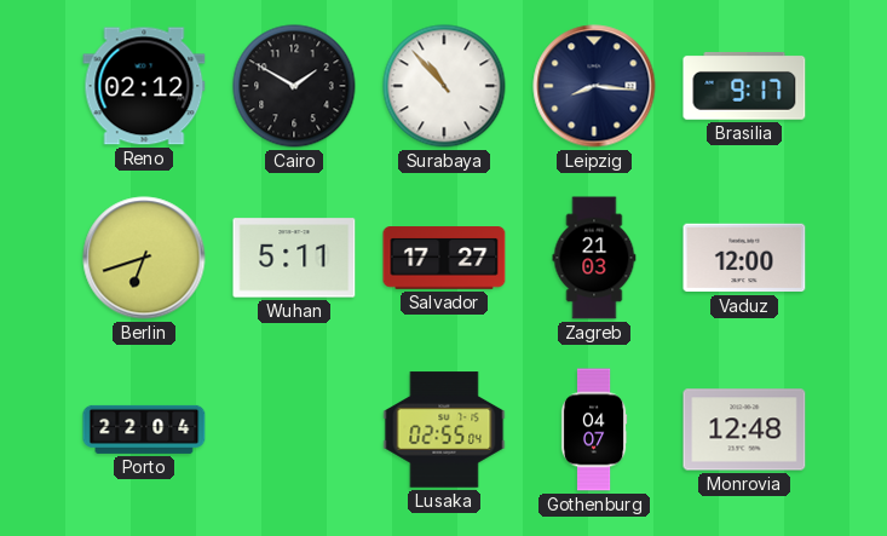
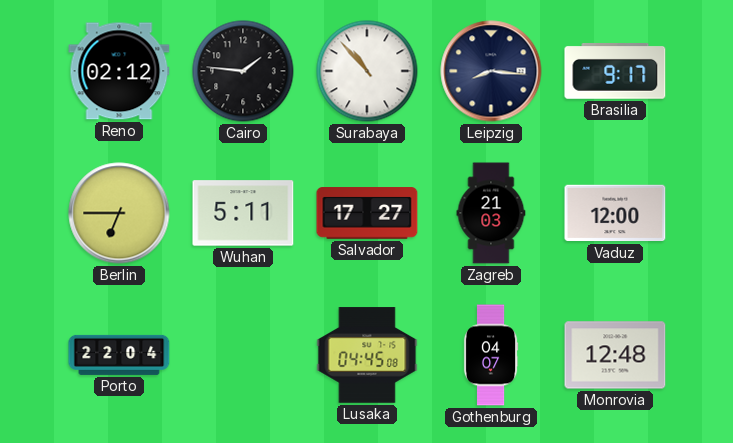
Cairo: 1:50 -> 1:46
Berlin: 6:42 -> 6:45
Lusaka: 02:55 -> 04:45
